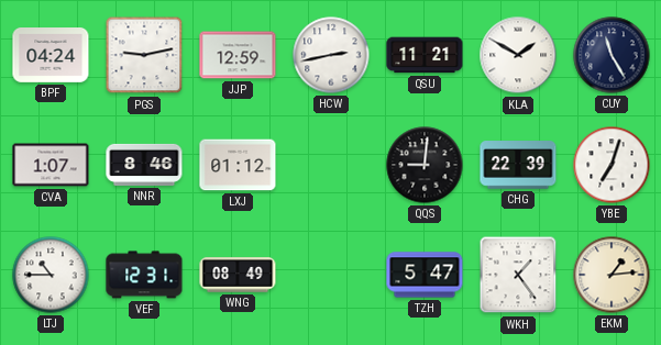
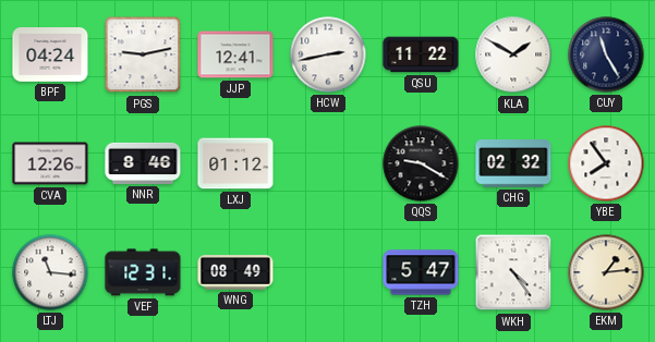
JJP: 12:59 -> 12:41
QSU: 11:21 -> 11:22
CVA: 1:07 -> 12:26
QQS: 9:01 -> 9:20
CHG: 22:39 -> 02:32
YBE: 7:03 -> 7:54
LTJ: 10:45 -> 11:16
WKH: 1:24 -> 4:24
